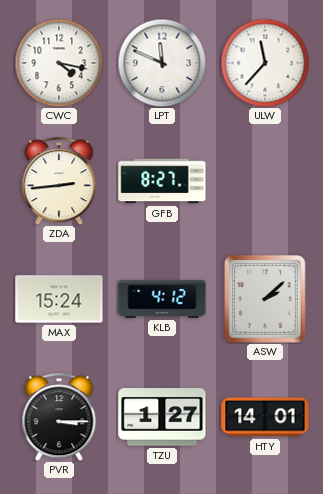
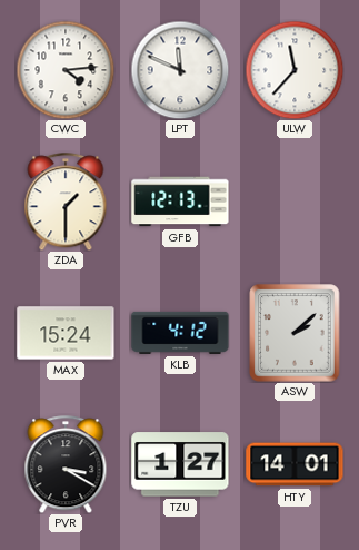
CWC: 4:17 -> 4:14
ZDA: 2:44 -> 1:30
GFB: 8:27 -> 12:13
PVR: 3:15 -> 3:20
